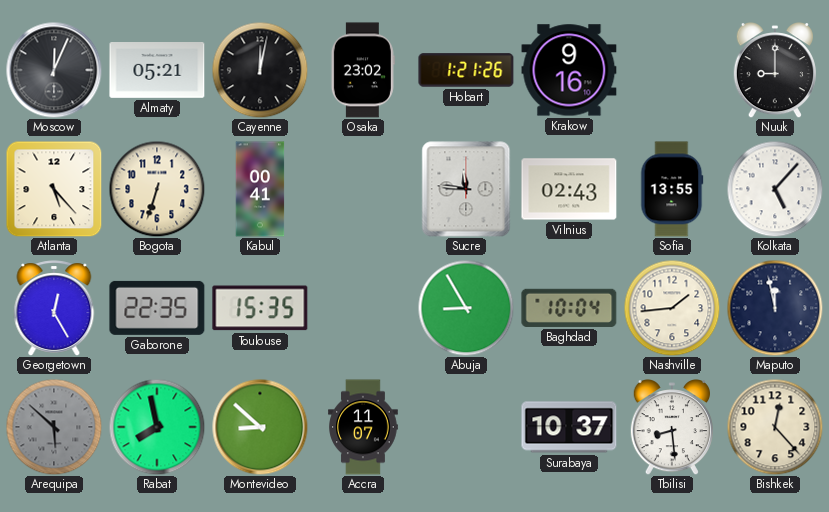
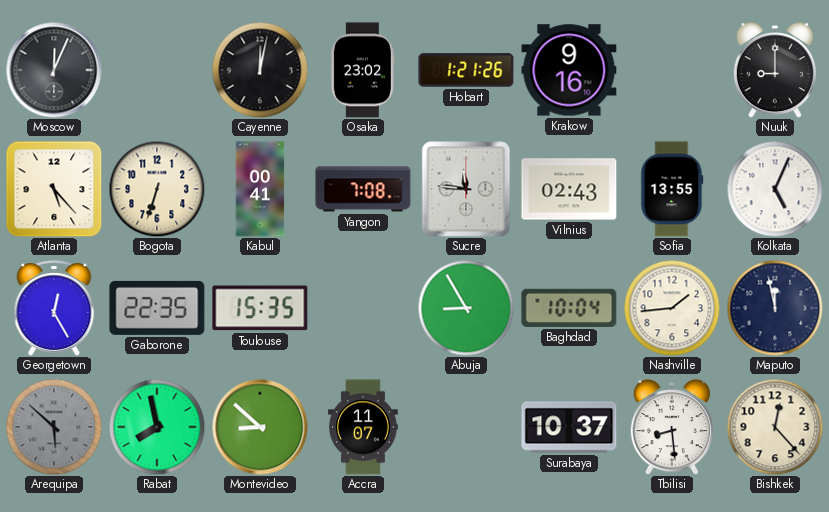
Almaty: 05:21 -> none
Yangon: none -> 7:08
Kolkata: 5:07 -> 5:04
